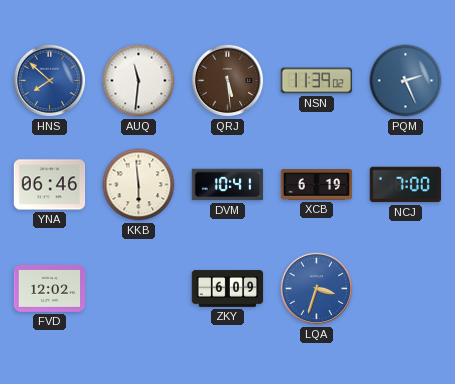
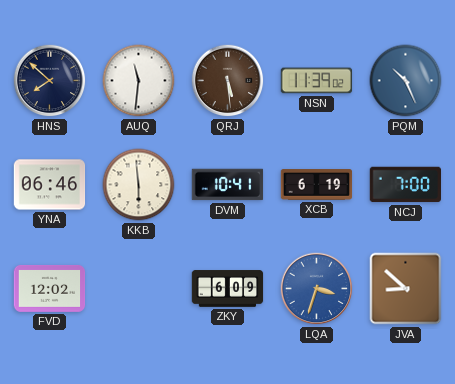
HNS dial: blue -> navy
PQM: 2:26 -> 10:26
JVA: none -> 8:52
